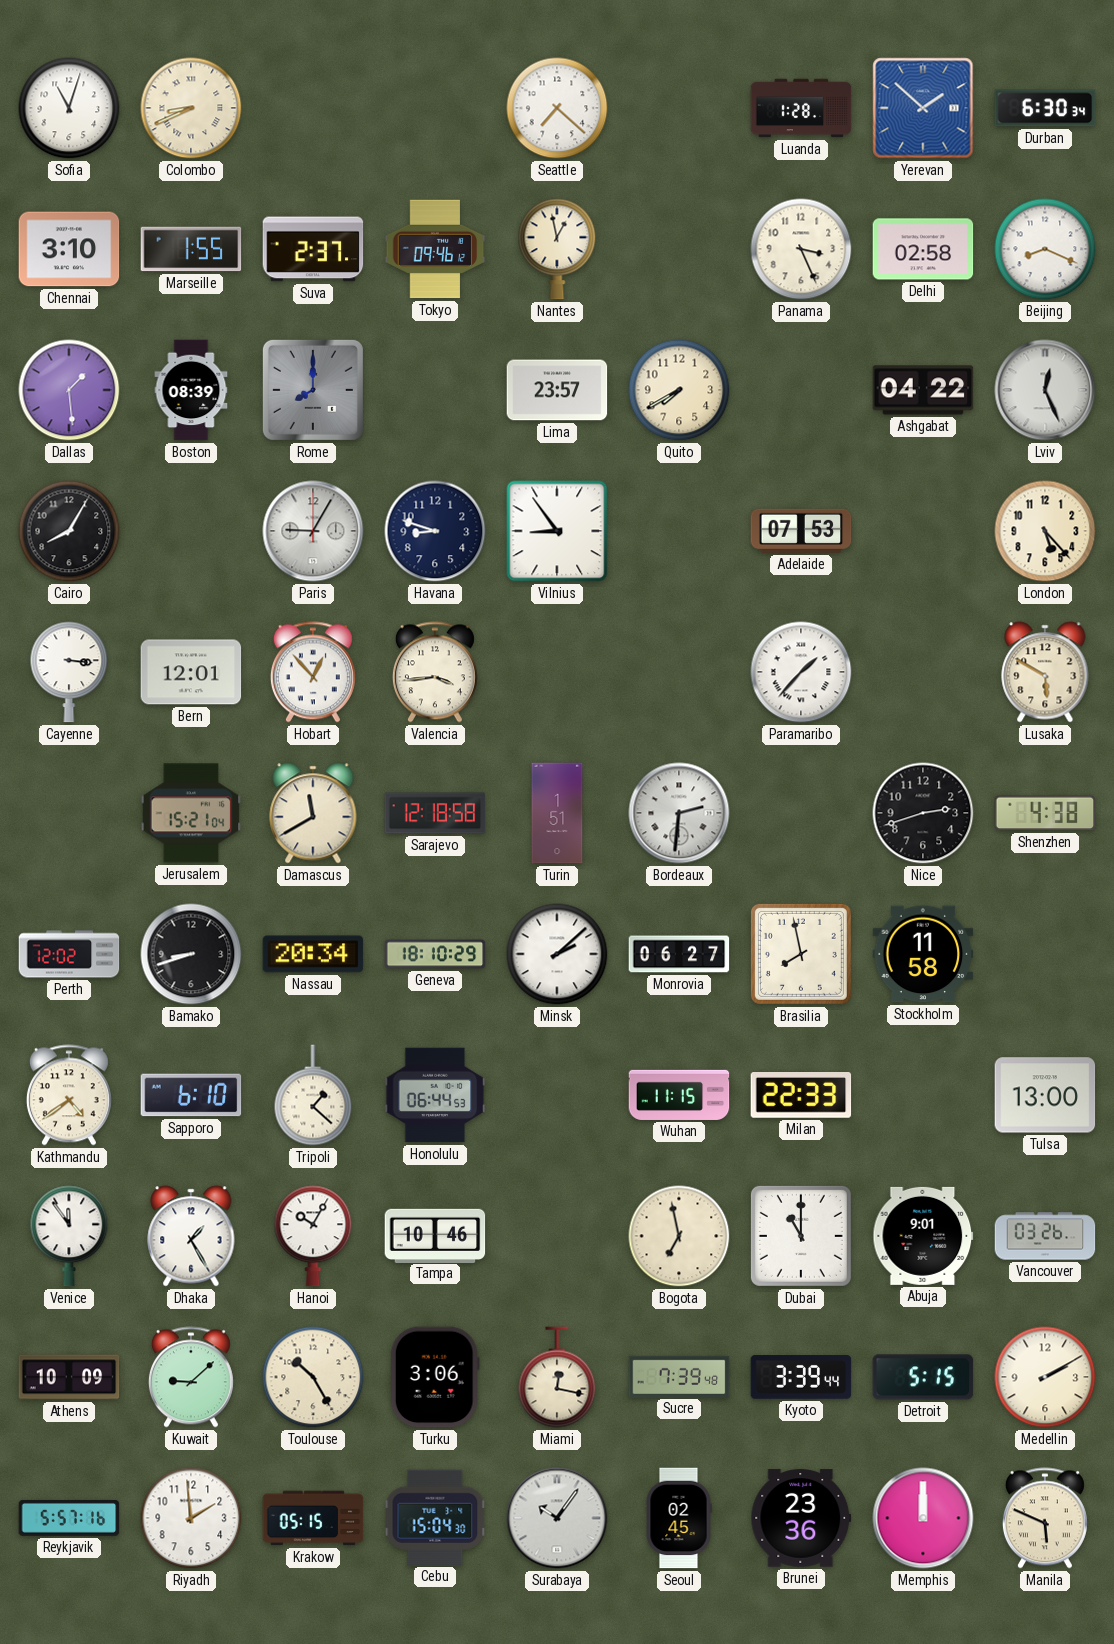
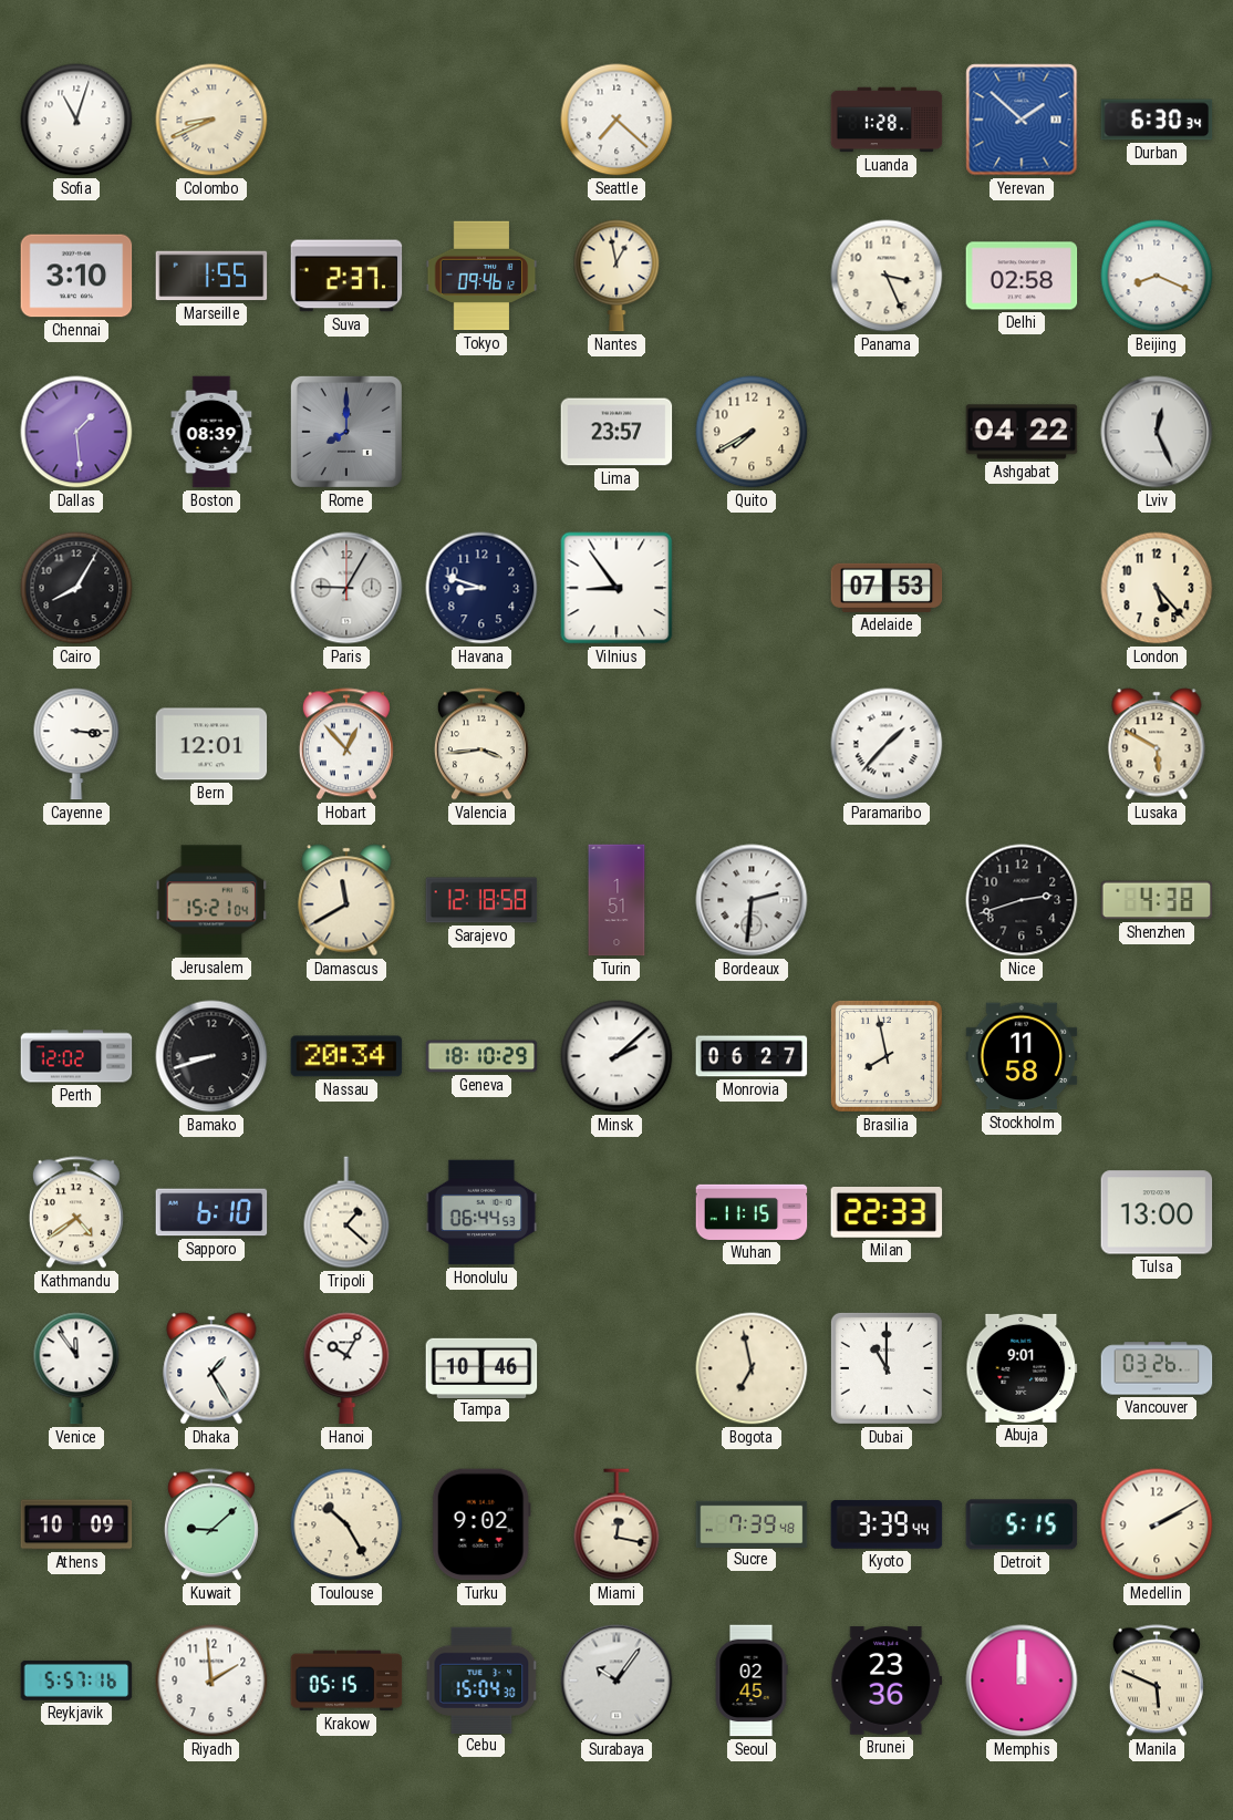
Turku: 3:06 -> 9:02
